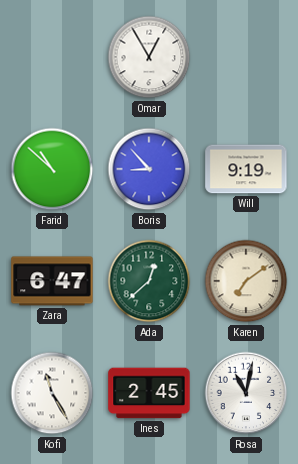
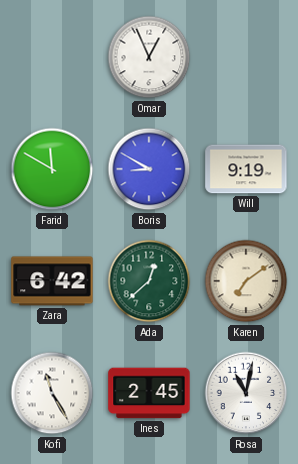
Omar: 12:55 -> 12:56
Farid: 10:52 -> 11:50
Boris: 8:53 -> 8:50
Zara: 6:47 -> 6:42
